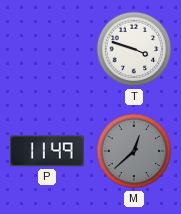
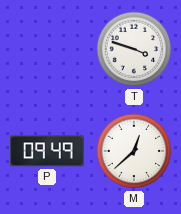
P: 11:49 -> 09:49
M dial: grey -> white
